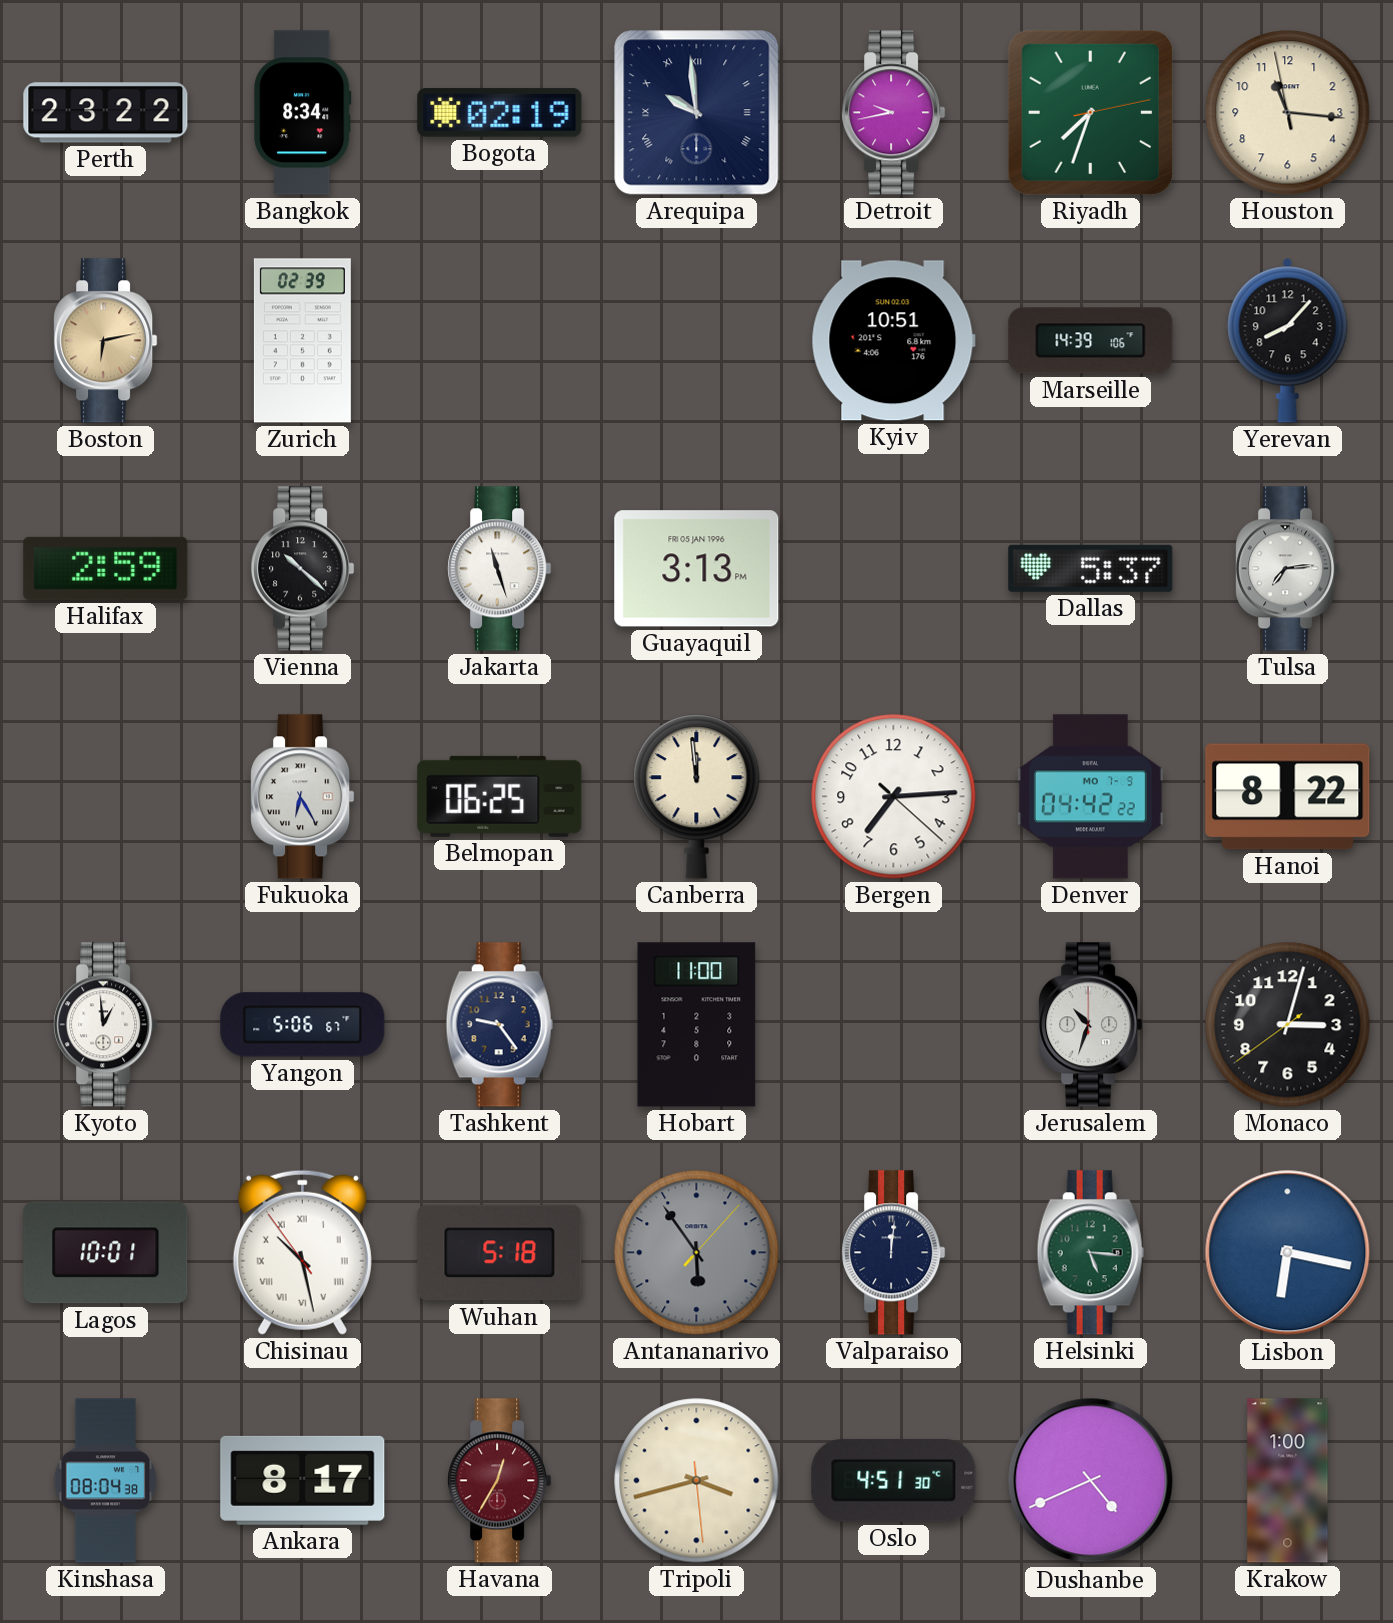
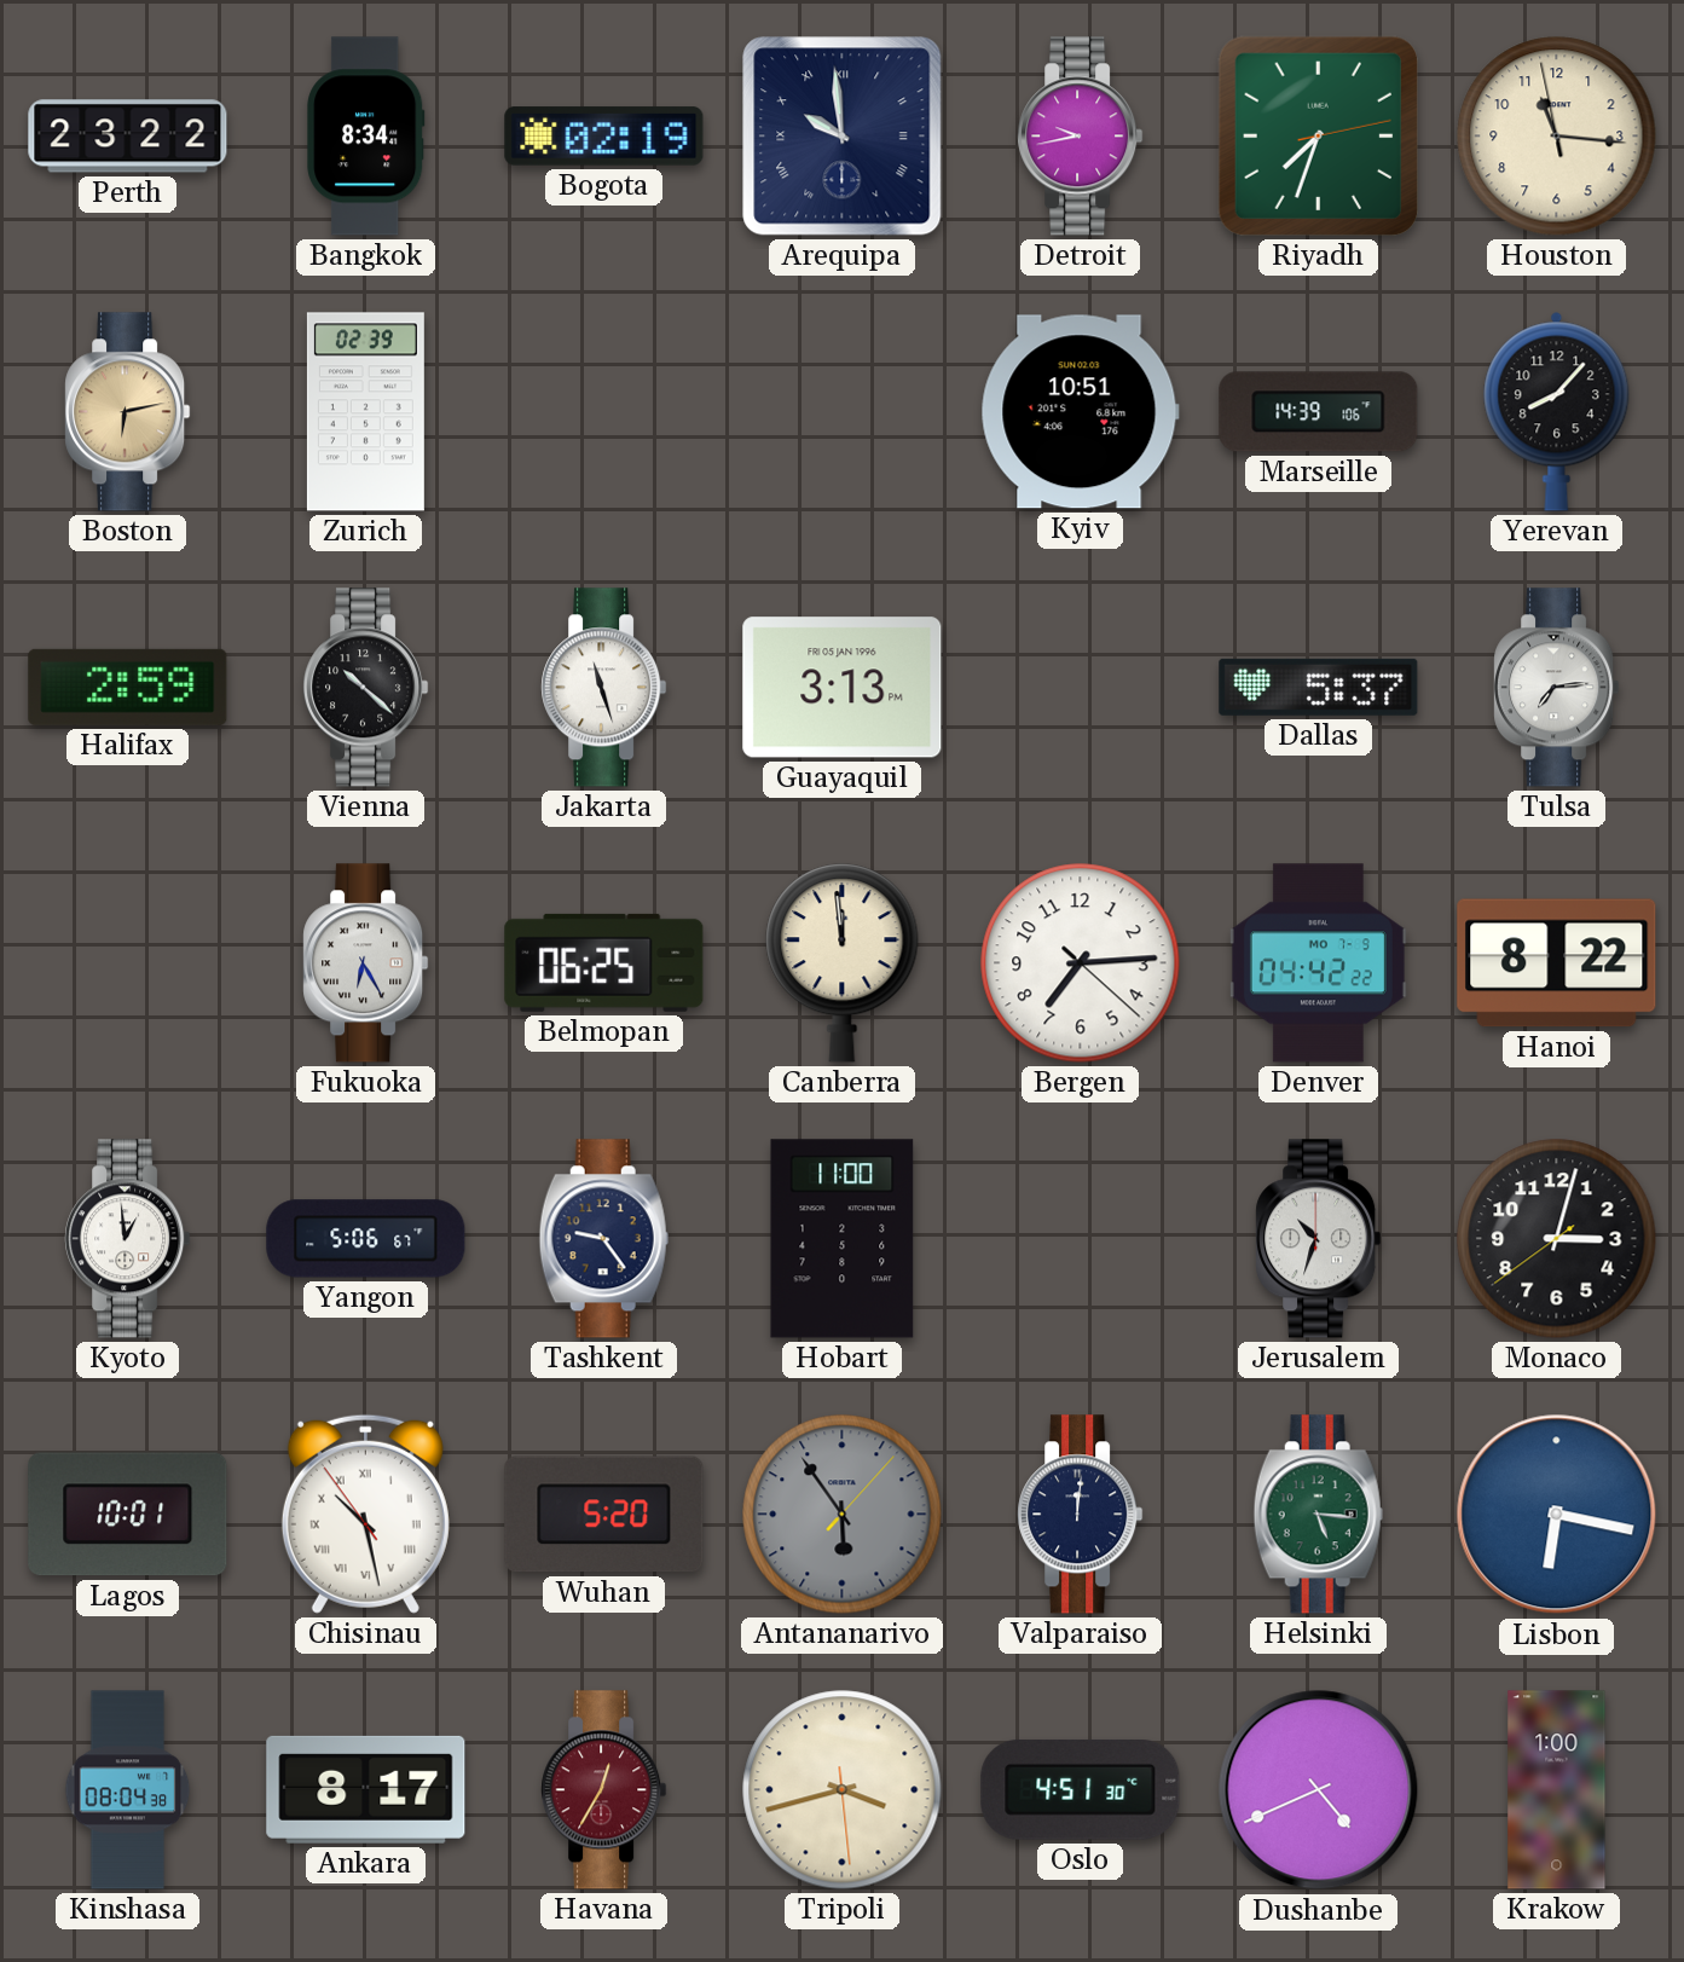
Wuhan: 5:18 -> 5:20
